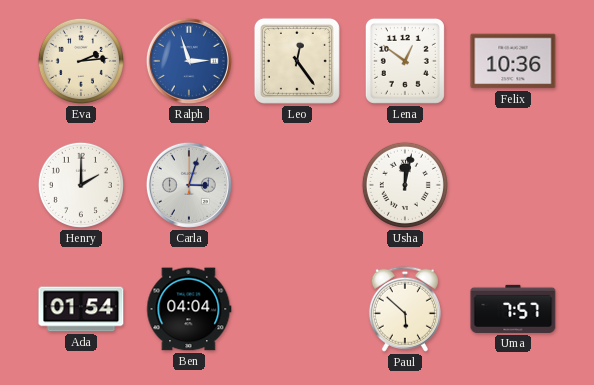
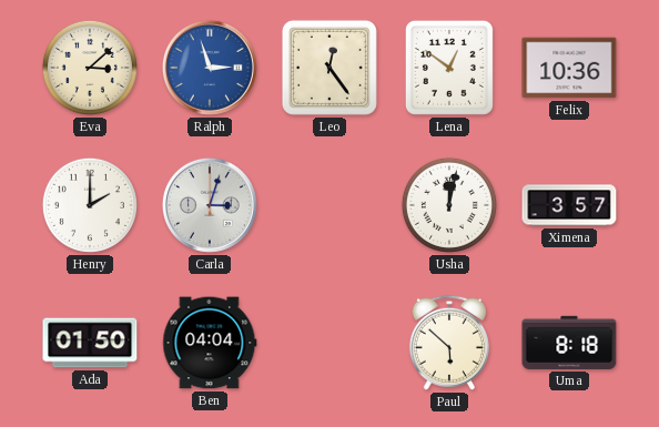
Eva: 2:14 -> 3:08
Ximena: none -> 3:57
Ada: 01:54 -> 01:50
Uma: 7:57 -> 8:18
